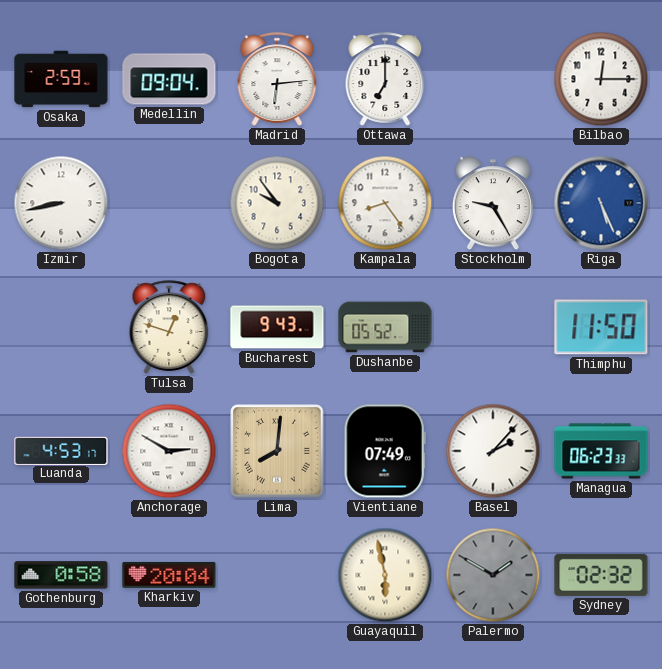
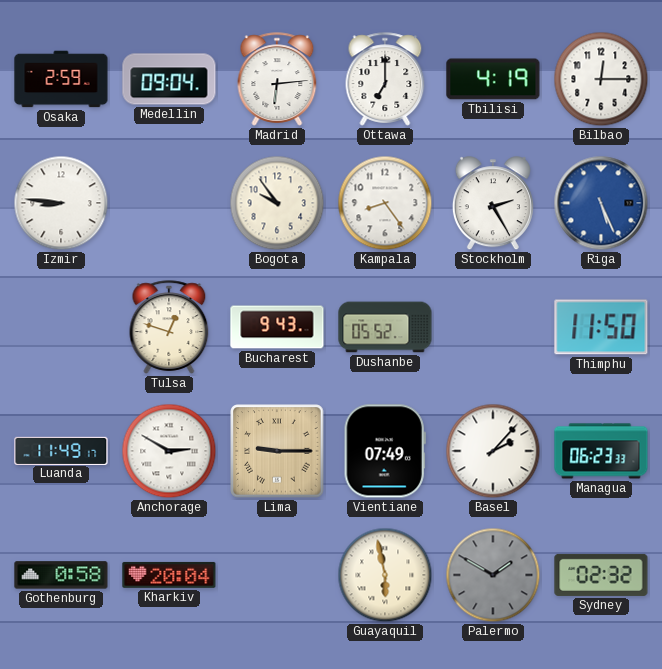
Tbilisi: none -> 4:19
Izmir: 8:43 -> 8:46
Stockholm: 9:25 -> 2:25
Luanda: 4:53 -> 11:49
Lima: 8:01 -> 9:15
